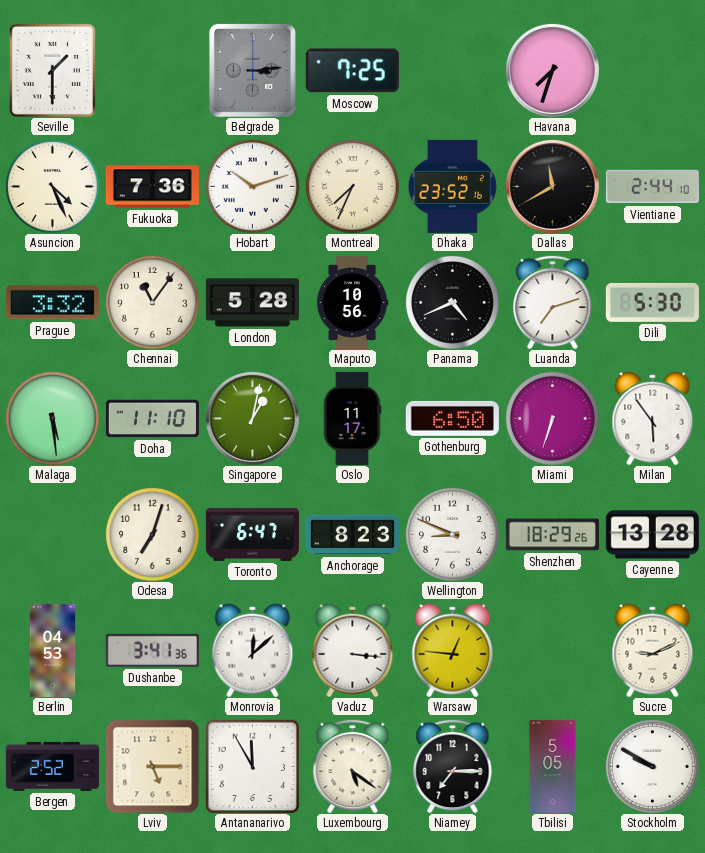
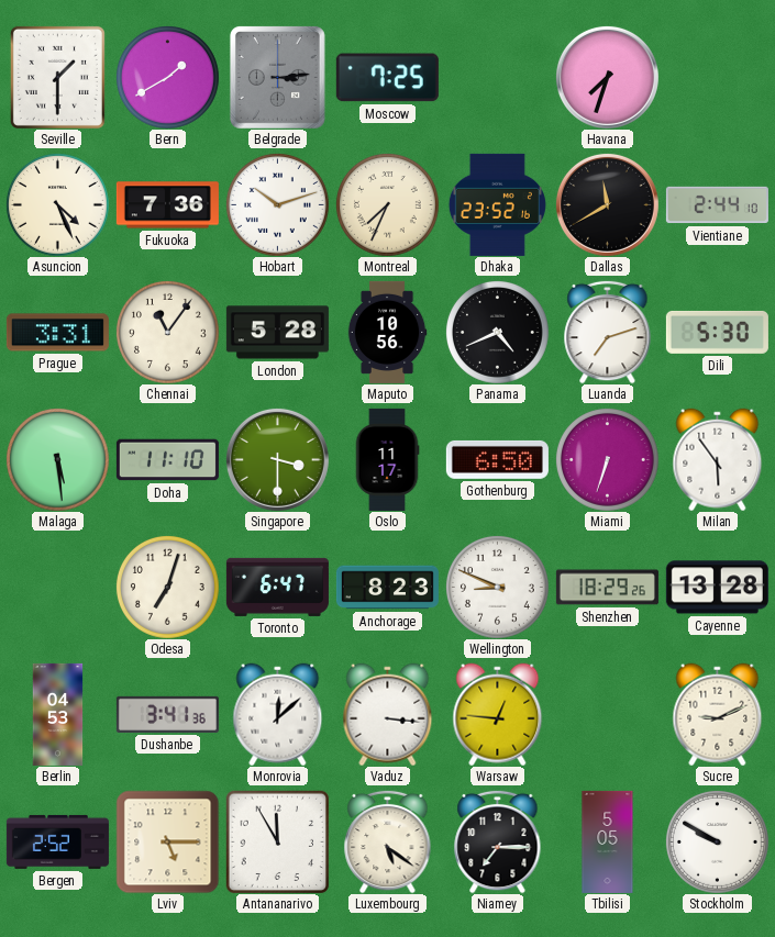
Bern: none -> 1:40
Prague: 3:32 -> 3:31
Singapore: 1:02 -> 3:30
